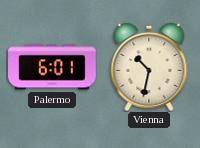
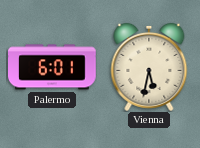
Vienna: 10:32 -> 5:32
